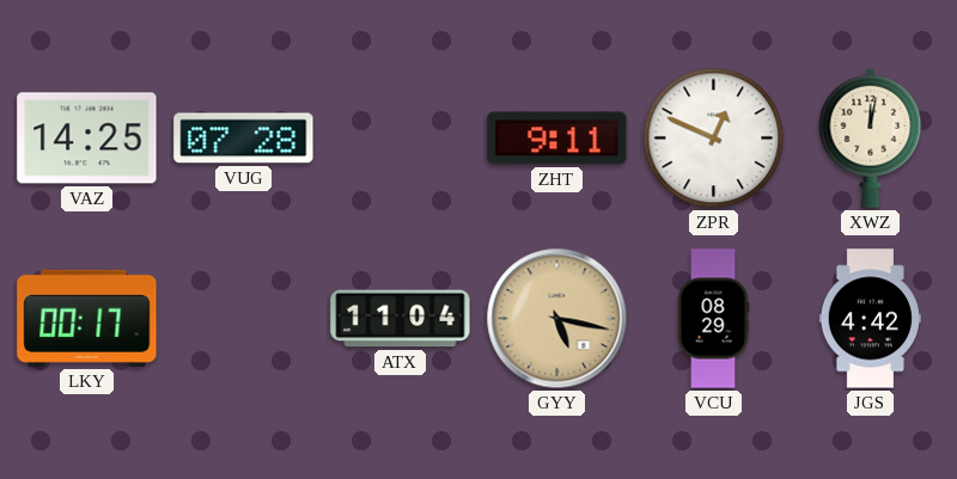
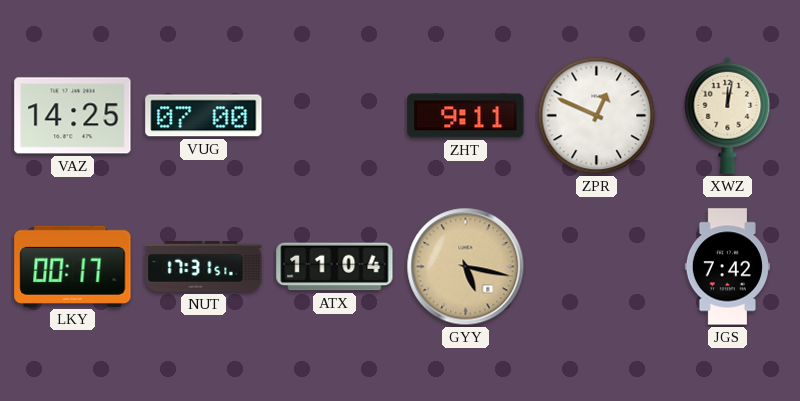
VUG: 07:28 -> 07:00
NUT: none -> 17:31
VCU: 08:29 -> none
JGS: 4:42 -> 7:42
